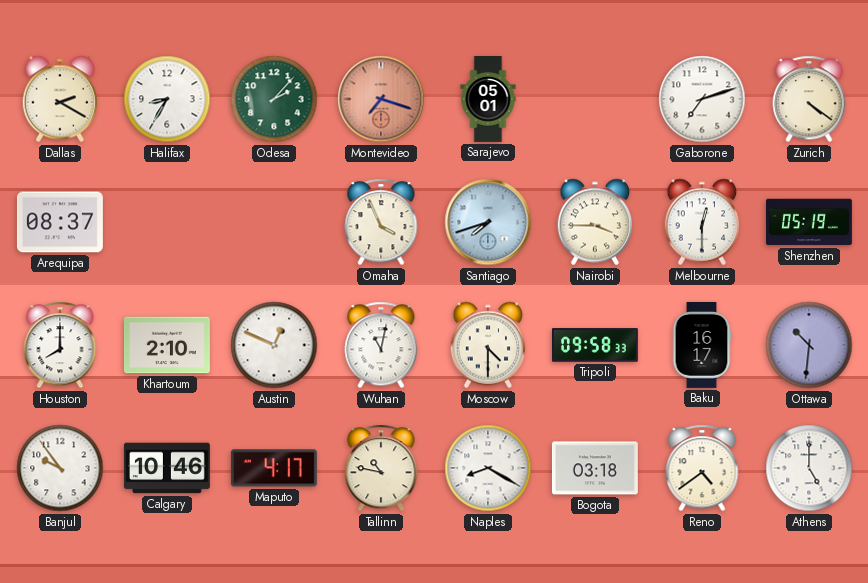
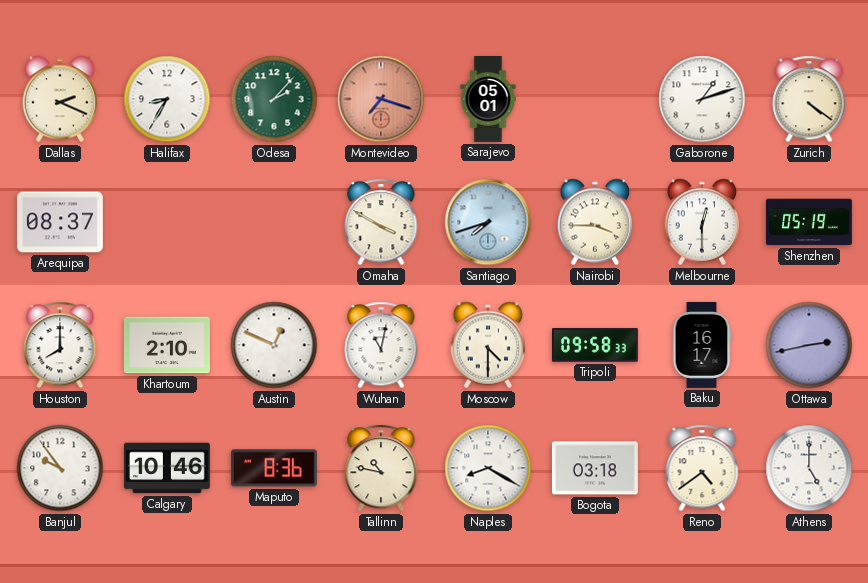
Dallas: 2:20 -> 2:19
Gaborone: 7:12 -> 1:12
Omaha: 3:56 -> 3:50
Ottawa: 10:31 -> 2:43
Maputo: 4:17 -> 8:36
